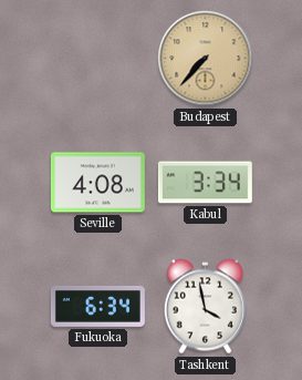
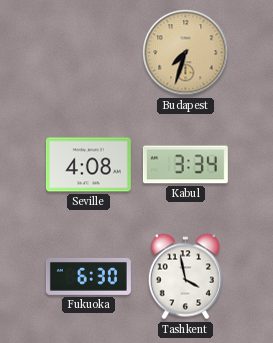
Budapest: 7:37 -> 7:33
Fukuoka: 6:34 -> 6:30
